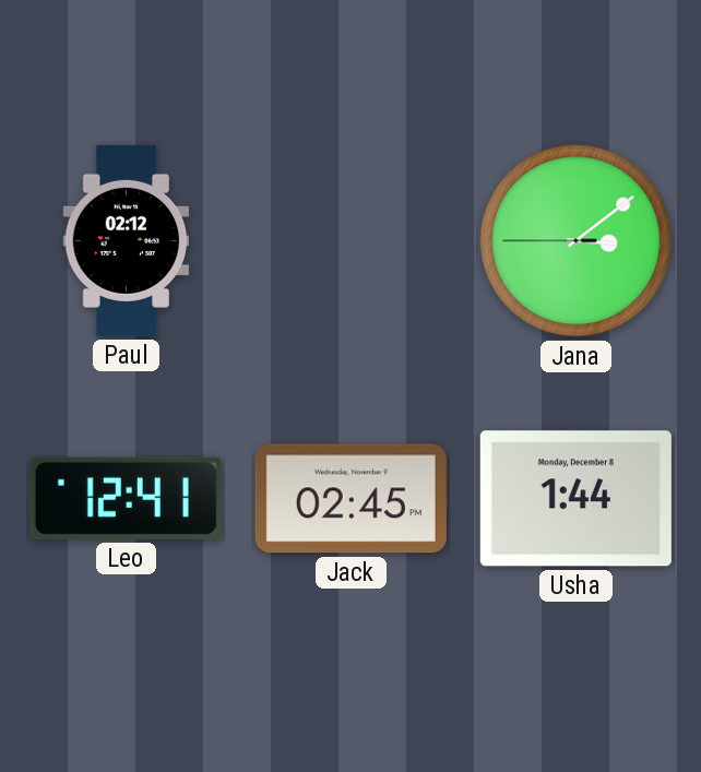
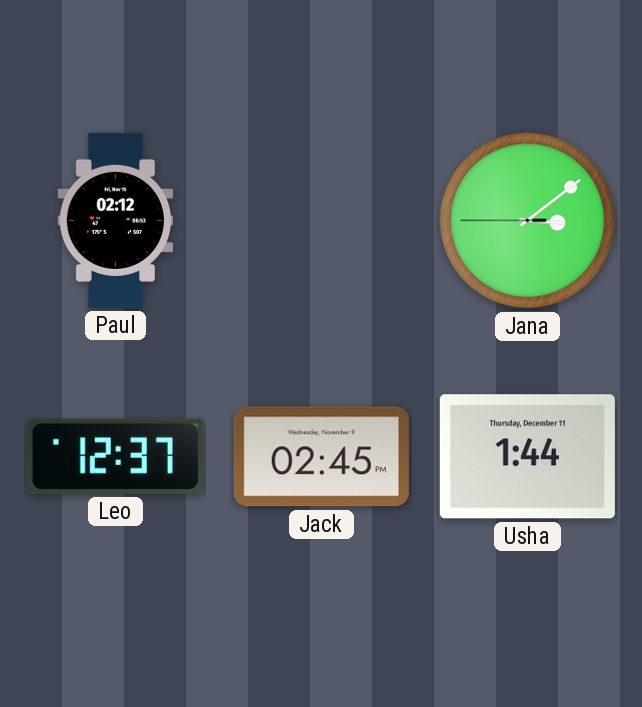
Leo: 12:41 -> 12:37
Usha date: Monday, December 8 -> Thursday, December 11
